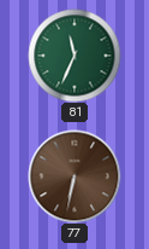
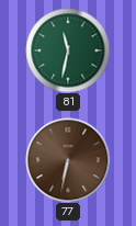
81: 11:34 -> 11:32
